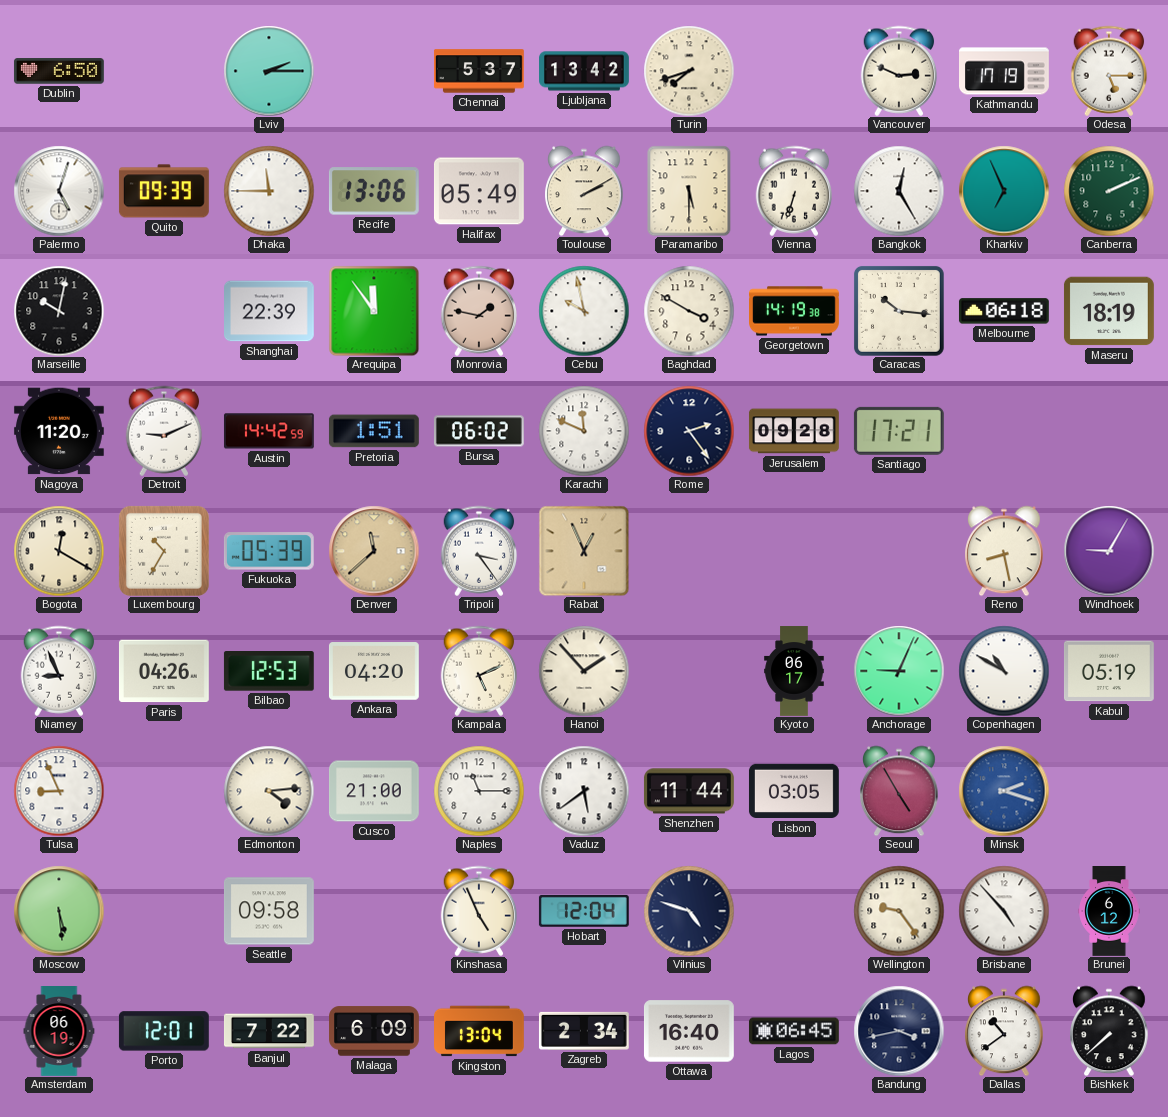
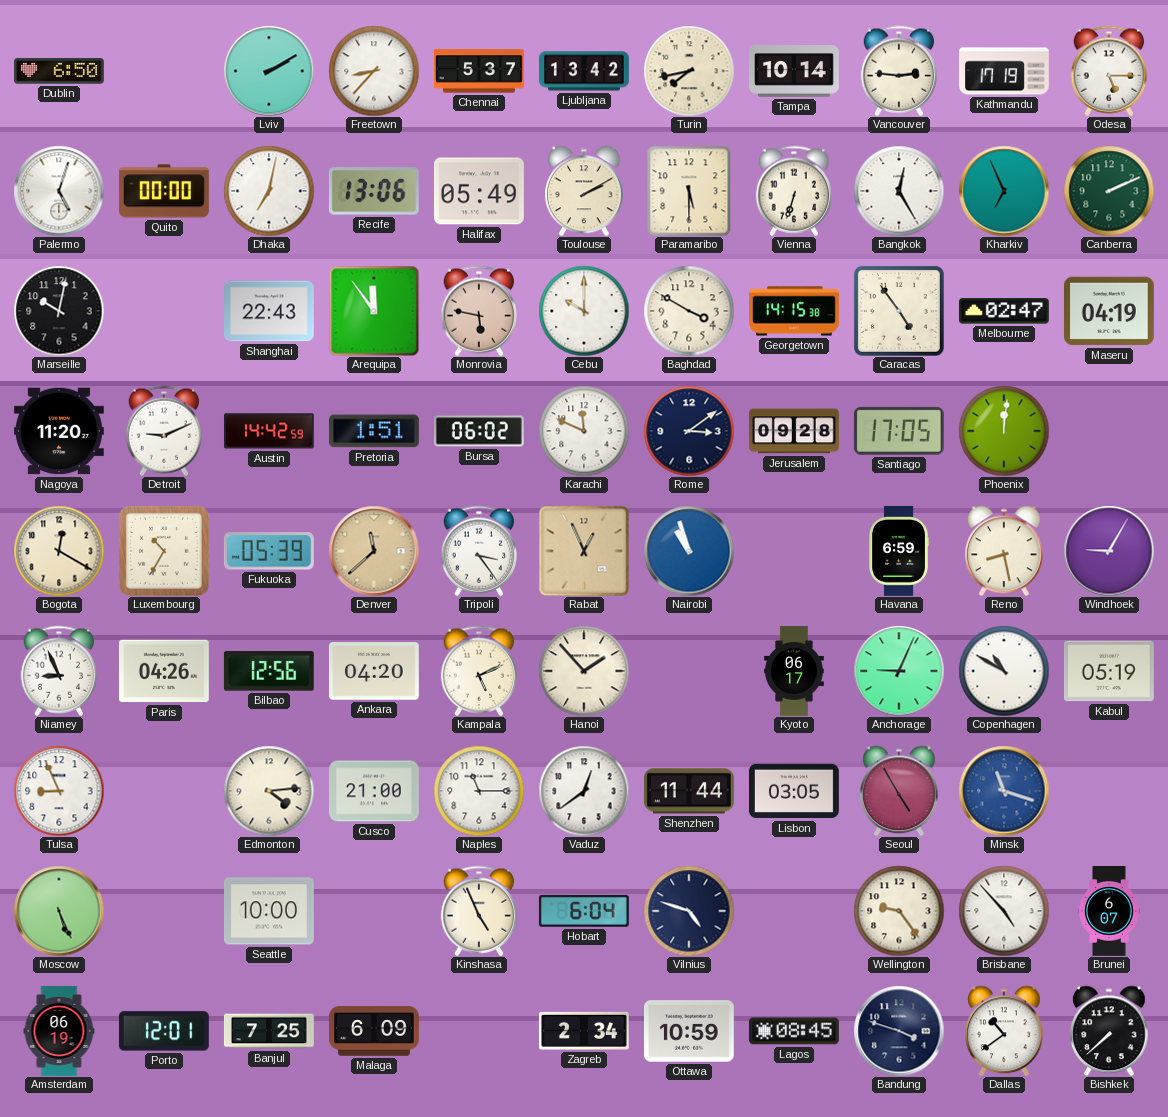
Lviv: 2:15 -> 2:10
Freetown: none -> 8:37
Turin: 7:42 -> 7:43
Tampa: none -> 10:14
Vancouver: 2:49 -> 2:46
Quito: 09:39 -> 00:00
Dhaka: 11:45 -> 7:02
Shanghai: 22:39 -> 22:43
Monrovia: 1:47 -> 5:47
Cebu: 9:58 -> 10:00
Georgetown: 14:19 -> 14:15
Caracas: 10:16 -> 4:54
Melbourne: 06:18 -> 02:47
Maseru: 18:19 -> 04:19
Rome: 2:24 -> 3:09
Santiago: 17:21 -> 17:05
Phoenix: none -> 12:01
Nairobi: none -> 10:57
Havana: none -> 6:59
Bilbao: 12:53 -> 12:56
Vaduz: 5:39 -> 12:39
Minsk: 2:18 -> 11:18
Moscow: 5:29 -> 5:26
Seattle: 09:58 -> 10:00
Hobart: 12:04 -> 6:04
Brunei: 6:12 -> 6:07
Banjul: 7:22 -> 7:25
Kingston: 13:04 -> none
Ottawa: 16:40 -> 10:59
Lagos: 06:45 -> 08:45
Bandung: 3:43 -> 3:48
